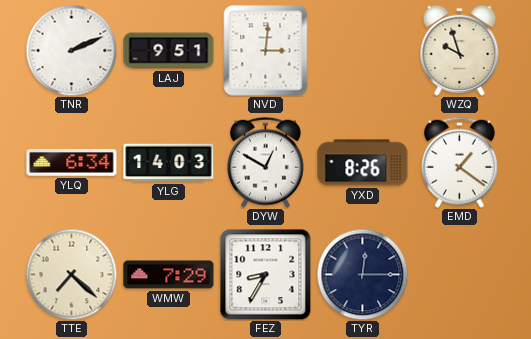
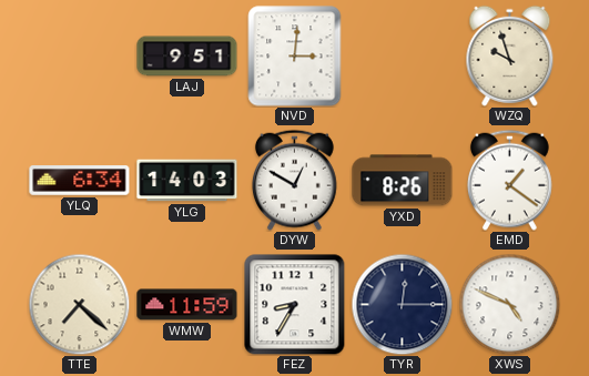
TNR: 2:11 -> none
WMW: 7:29 -> 11:59
XWS: none -> 4:49
